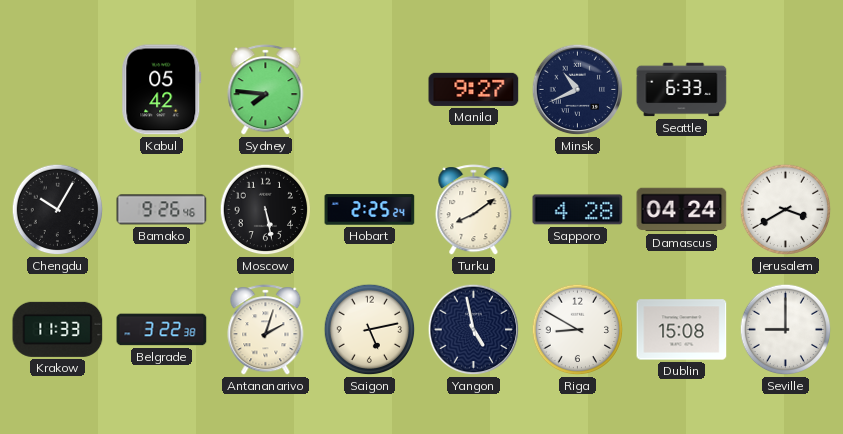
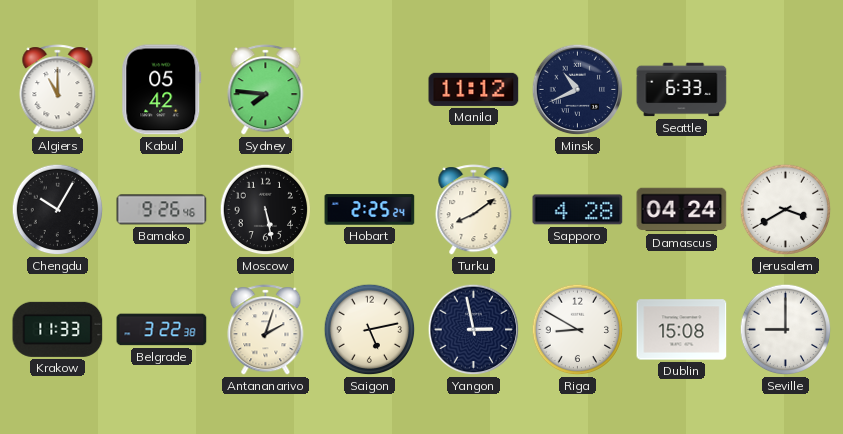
Algiers: none -> 11:00
Manila: 9:27 -> 11:12
Yangon: 4:58 -> 2:58
